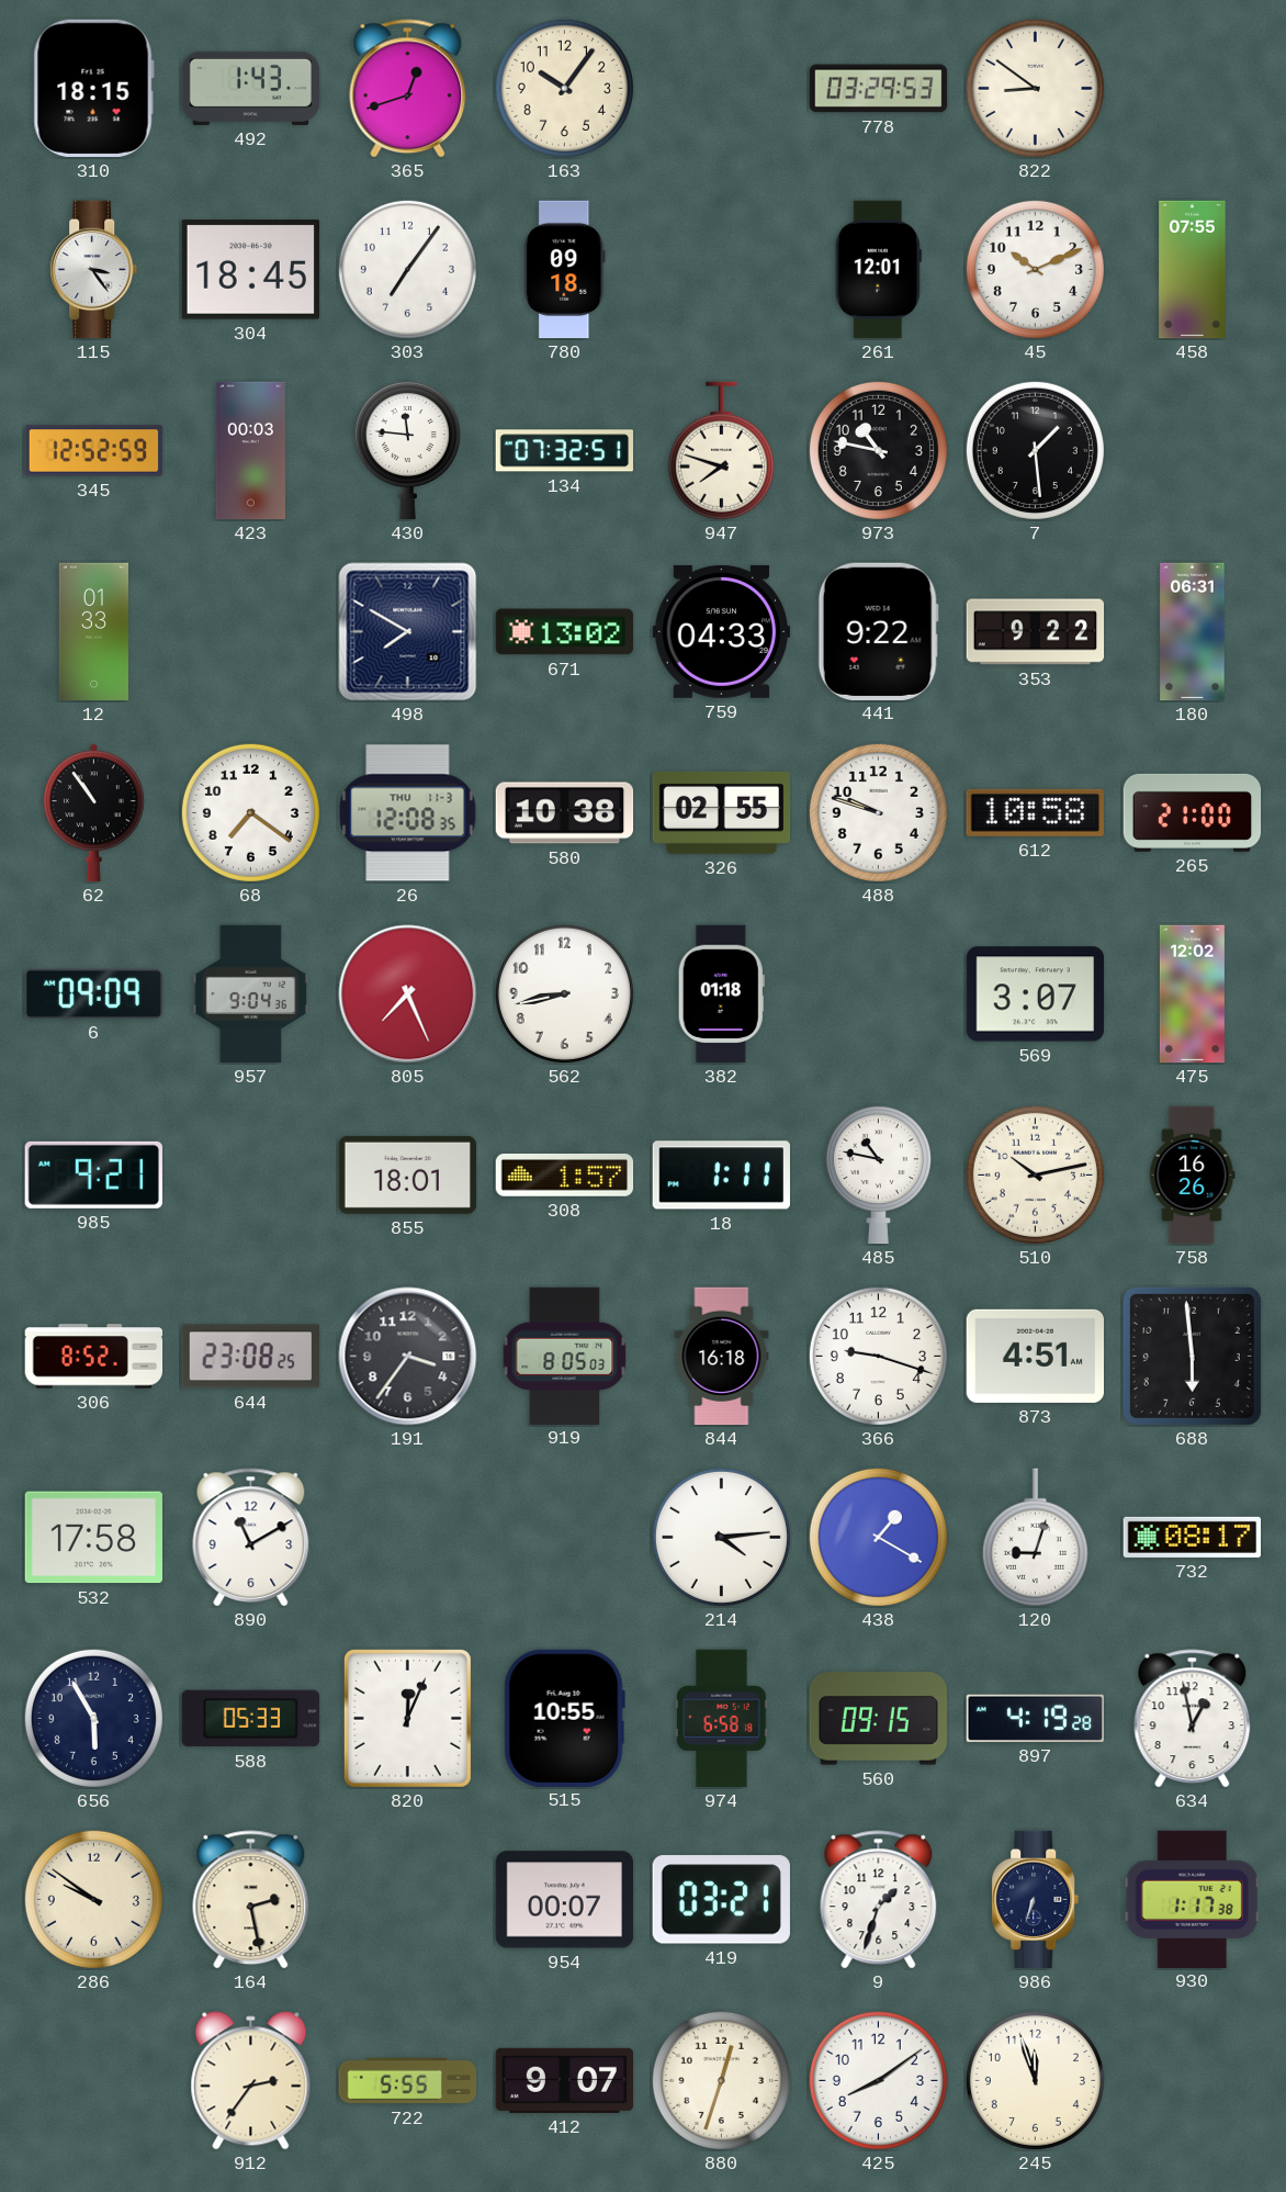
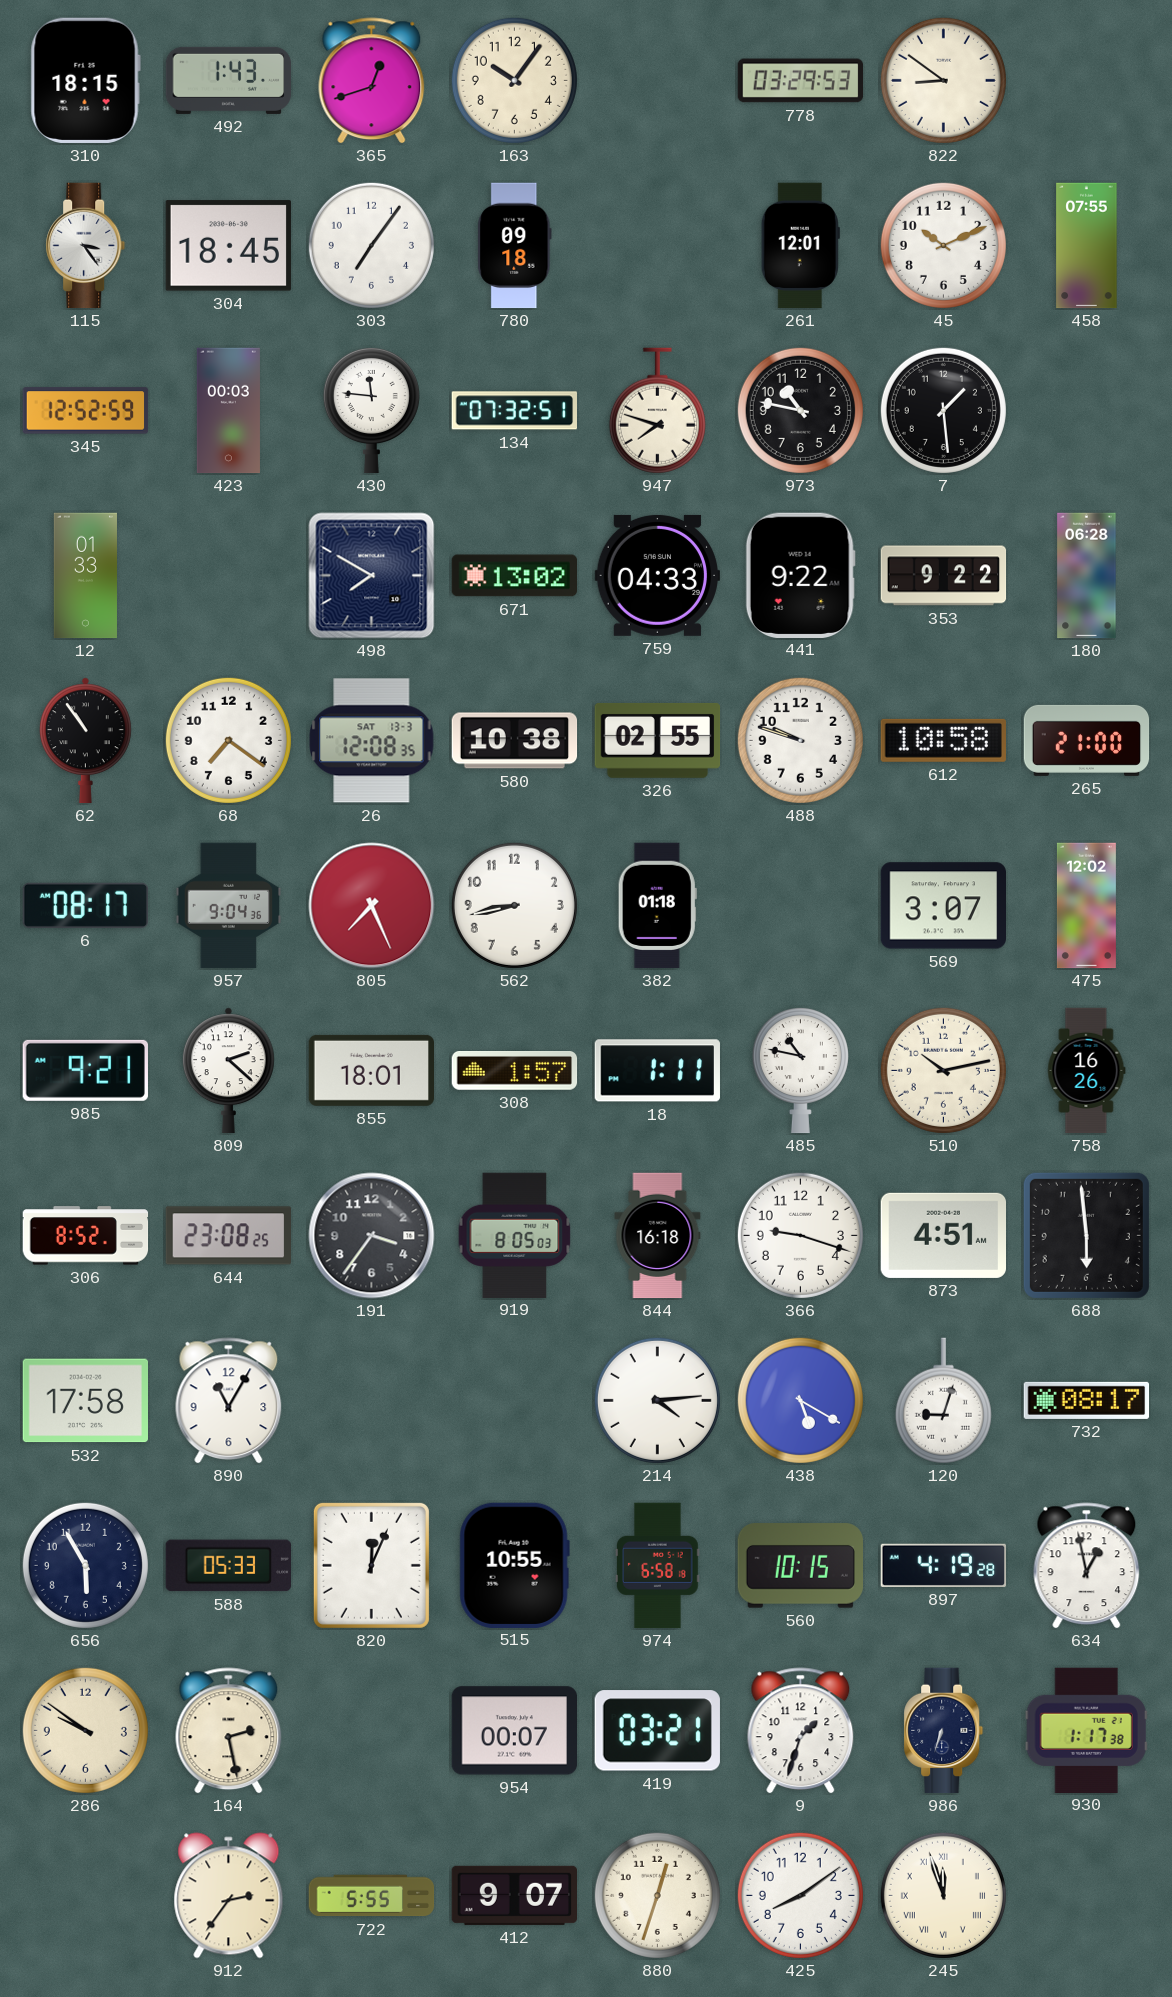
180: 06:31 -> 06:28
26 date: THU 11-3 -> SAT 13-3
6: 09:09 -> 08:17
809: none -> 2:22
890: 11:10 -> 11:05
438: 1:20 -> 5:20
560: 09:15 -> 10:15
245 numerals: Arabic -> Roman
